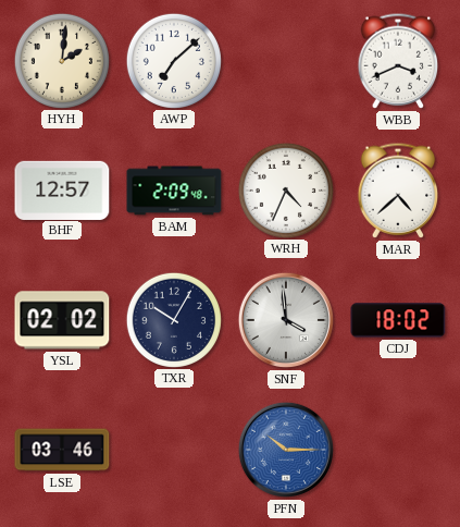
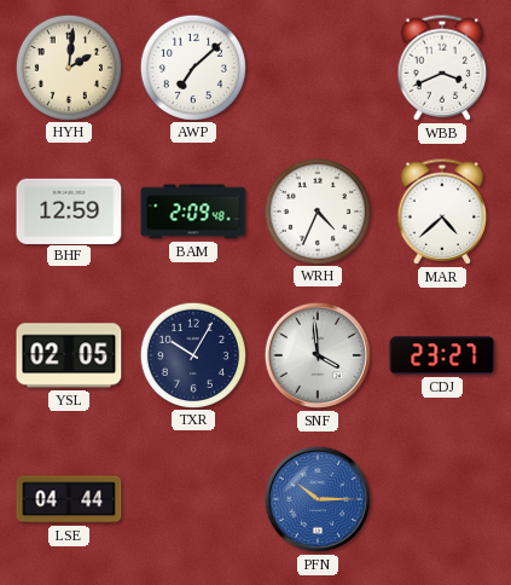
BHF: 12:57 -> 12:59
YSL: 02:02 -> 02:05
CDJ: 18:02 -> 23:27
LSE: 03:46 -> 04:44
